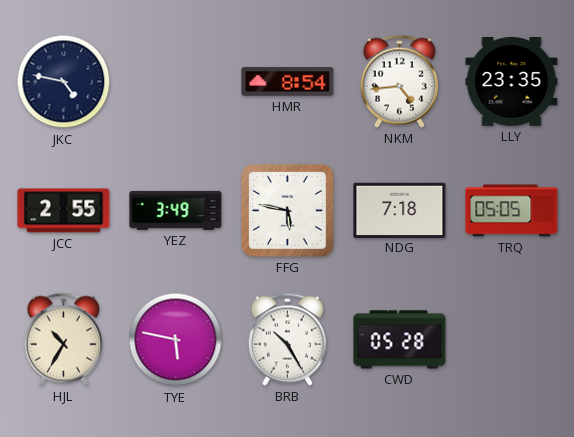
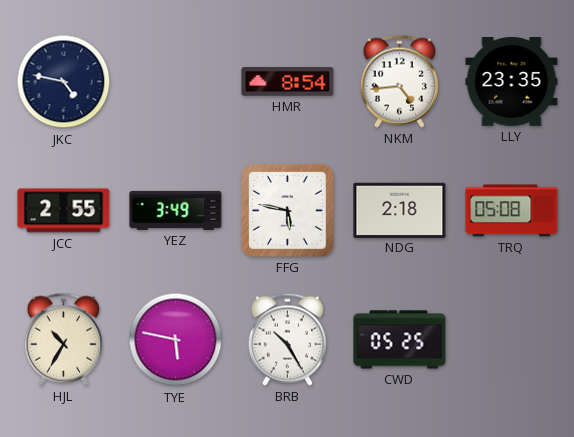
NDG: 7:18 -> 2:18
TRQ: 05:05 -> 05:08
CWD: 05:28 -> 05:25
